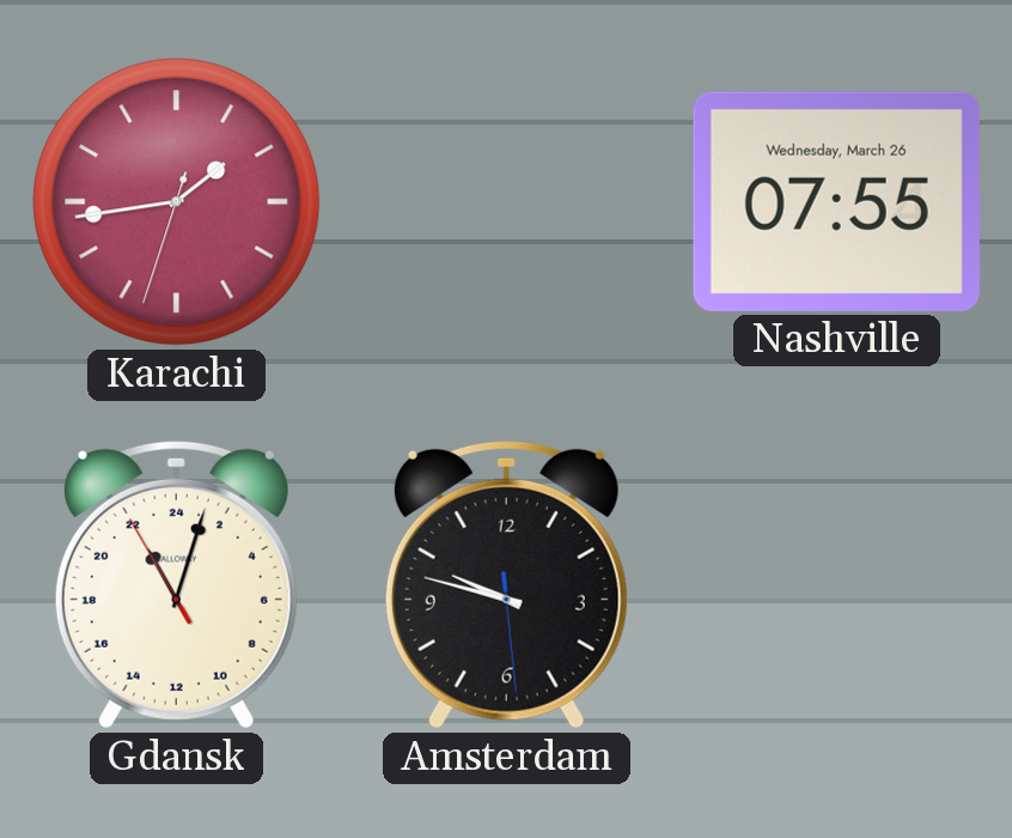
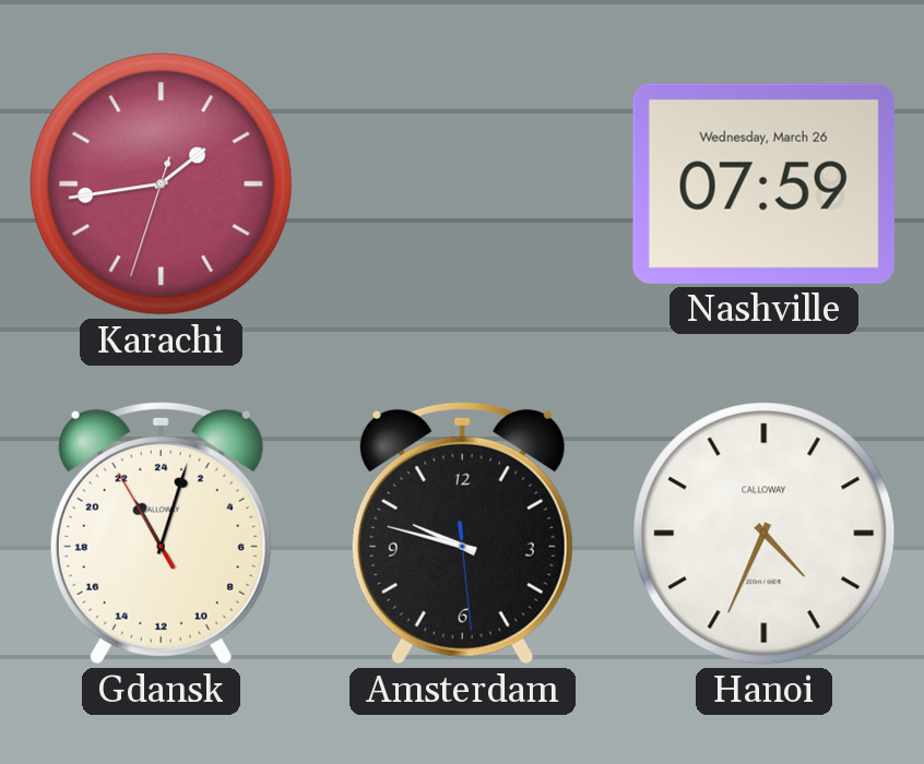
Nashville: 07:55 -> 07:59
Hanoi: none -> 4:34
